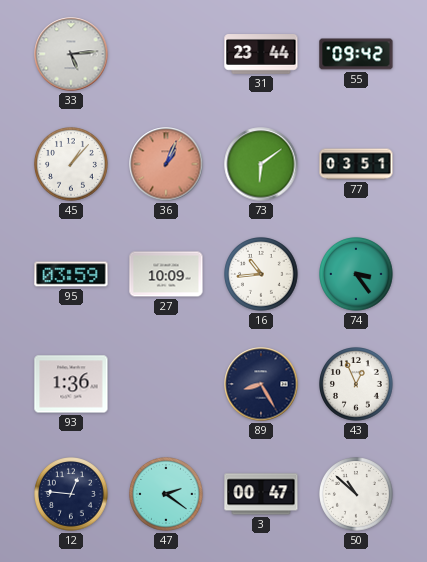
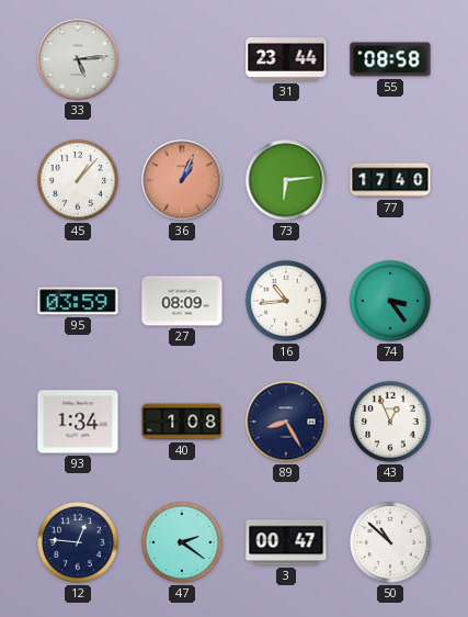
55: 09:42 -> 08:58
73: 6:09 -> 6:14
77: 03:51 -> 17:40
27: 10:09 -> 08:09
93: 1:36 -> 1:34
40: none -> 1:08
